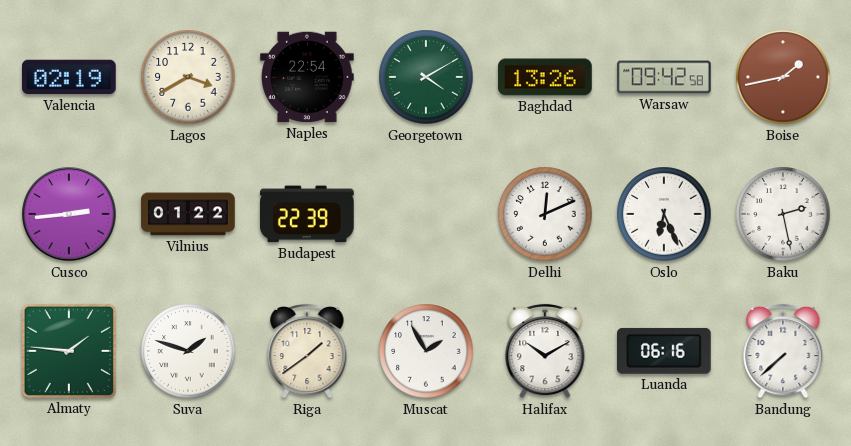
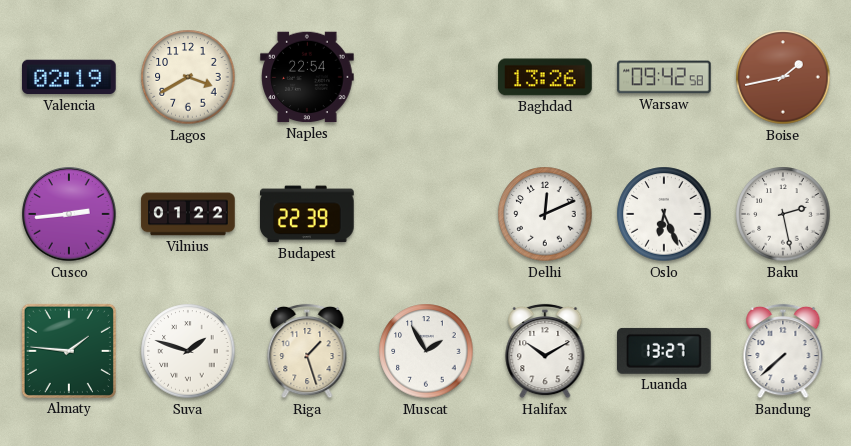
Georgetown: 4:10 -> none
Riga: 1:39 -> 1:27
Luanda: 06:16 -> 13:27
